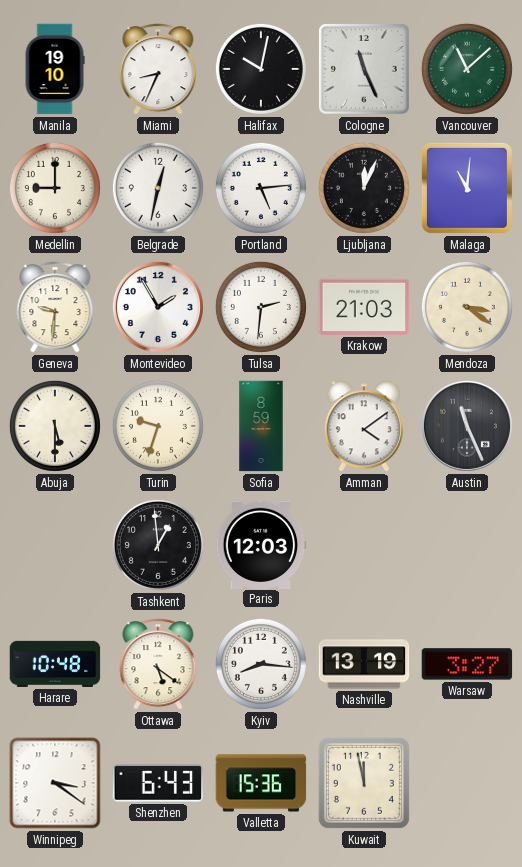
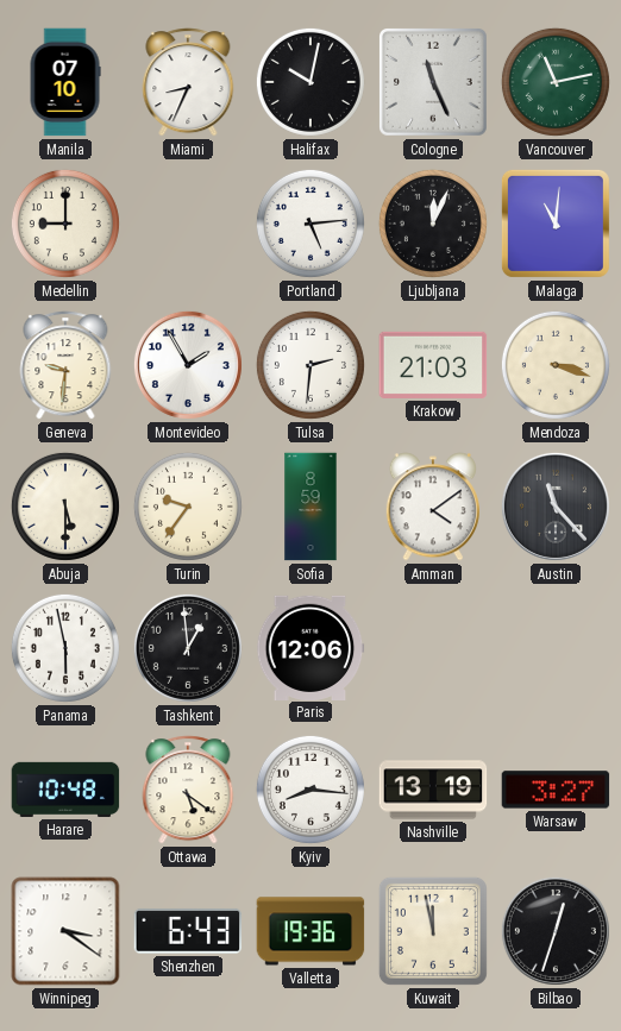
Manila: 19:10 -> 07:10
Vancouver: 11:08 -> 11:13
Belgrade: 12:32 -> none
Mendoza: 3:21 -> 3:18
Turin: 9:33 -> 9:36
Austin: 11:26 -> 11:23
Panama: none -> 5:58
Paris: 12:03 -> 12:06
Valletta: 15:36 -> 19:36
Bilbao: none -> 12:33
